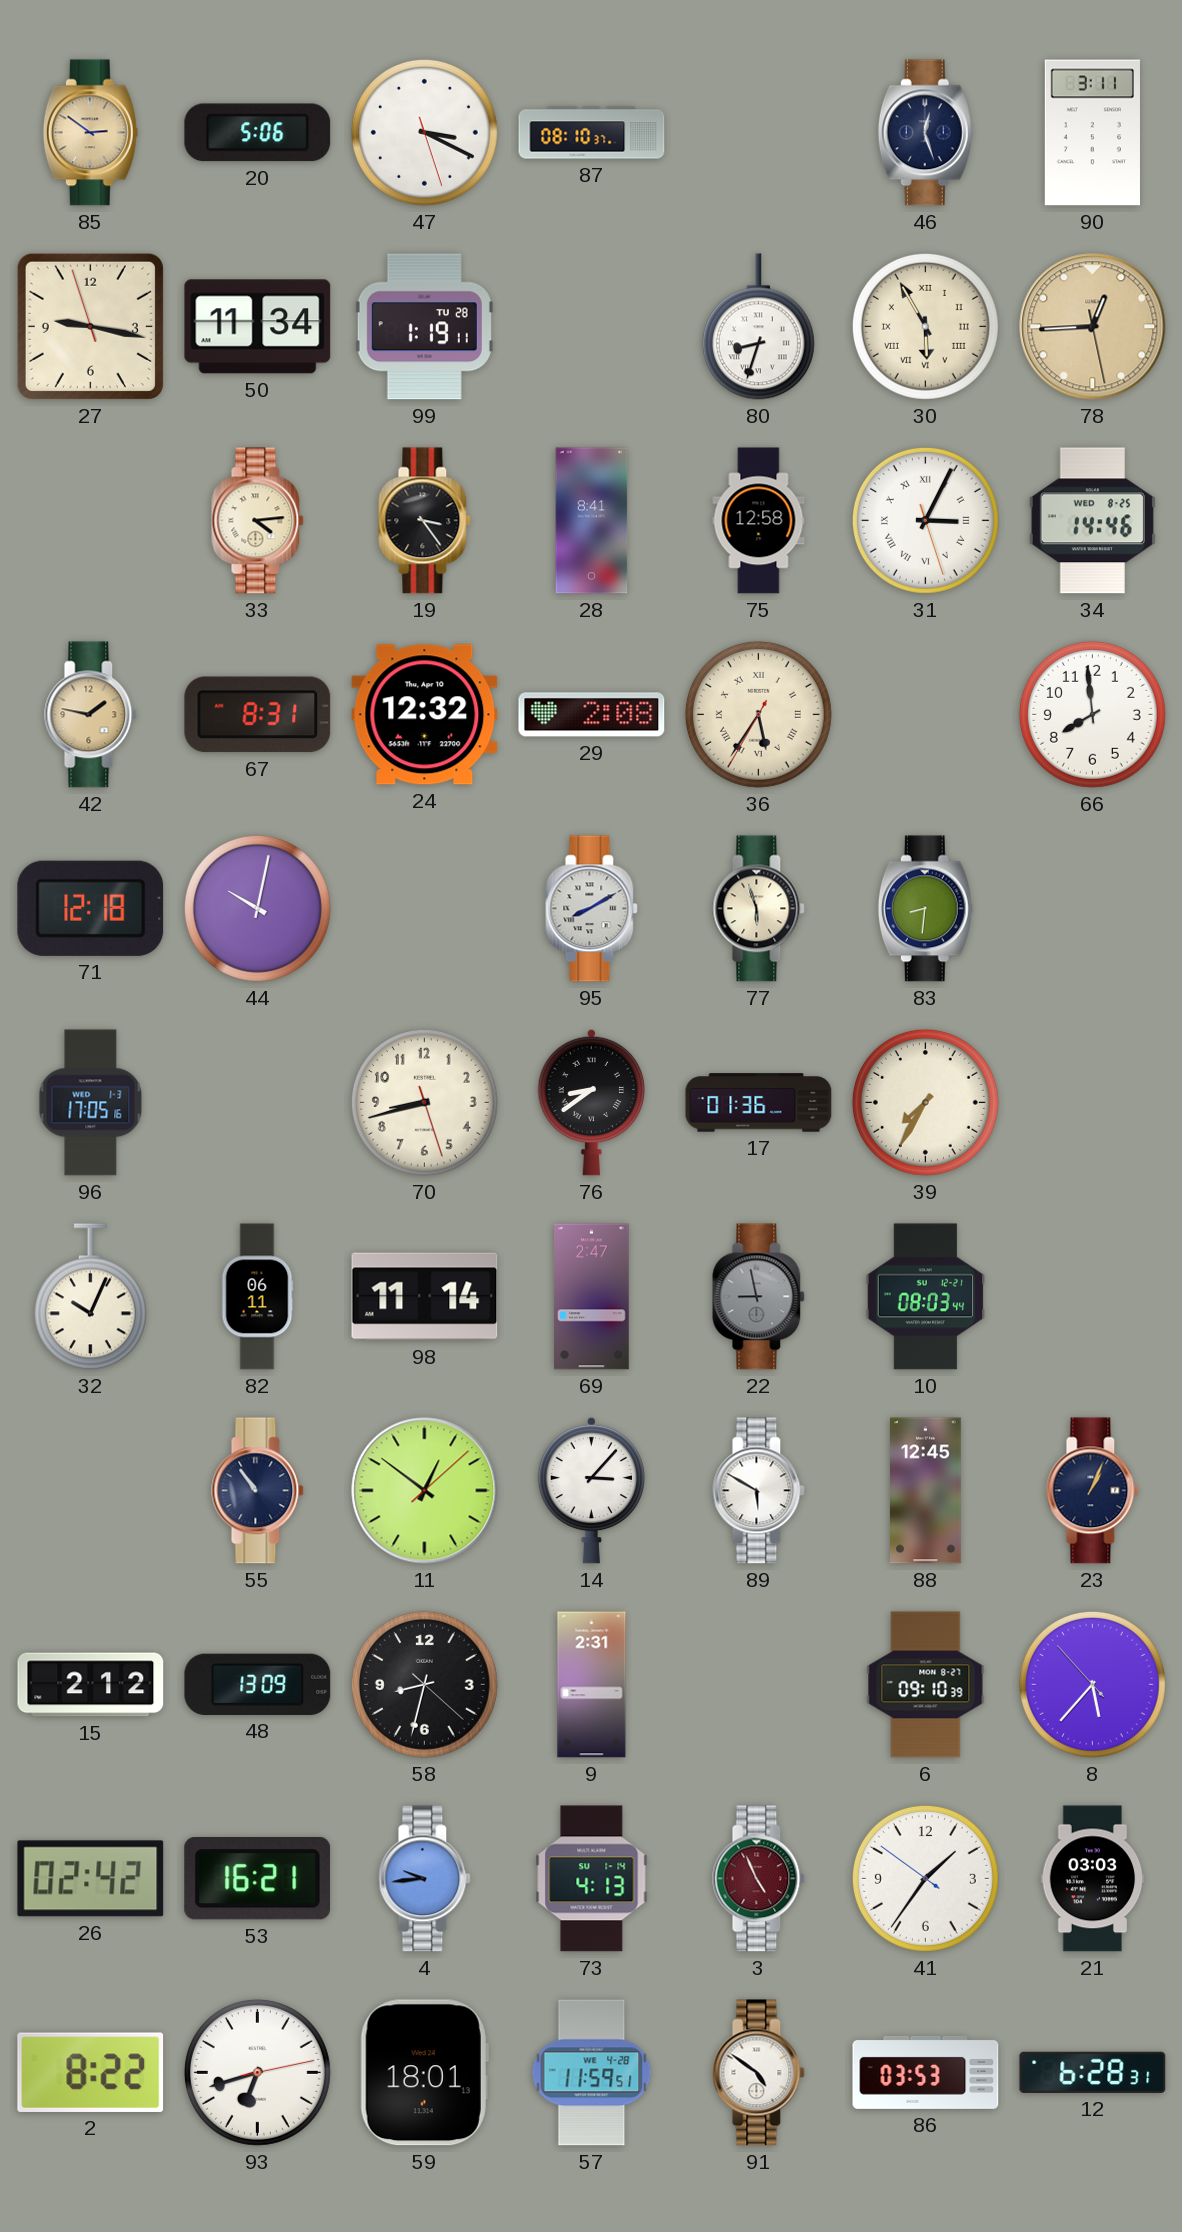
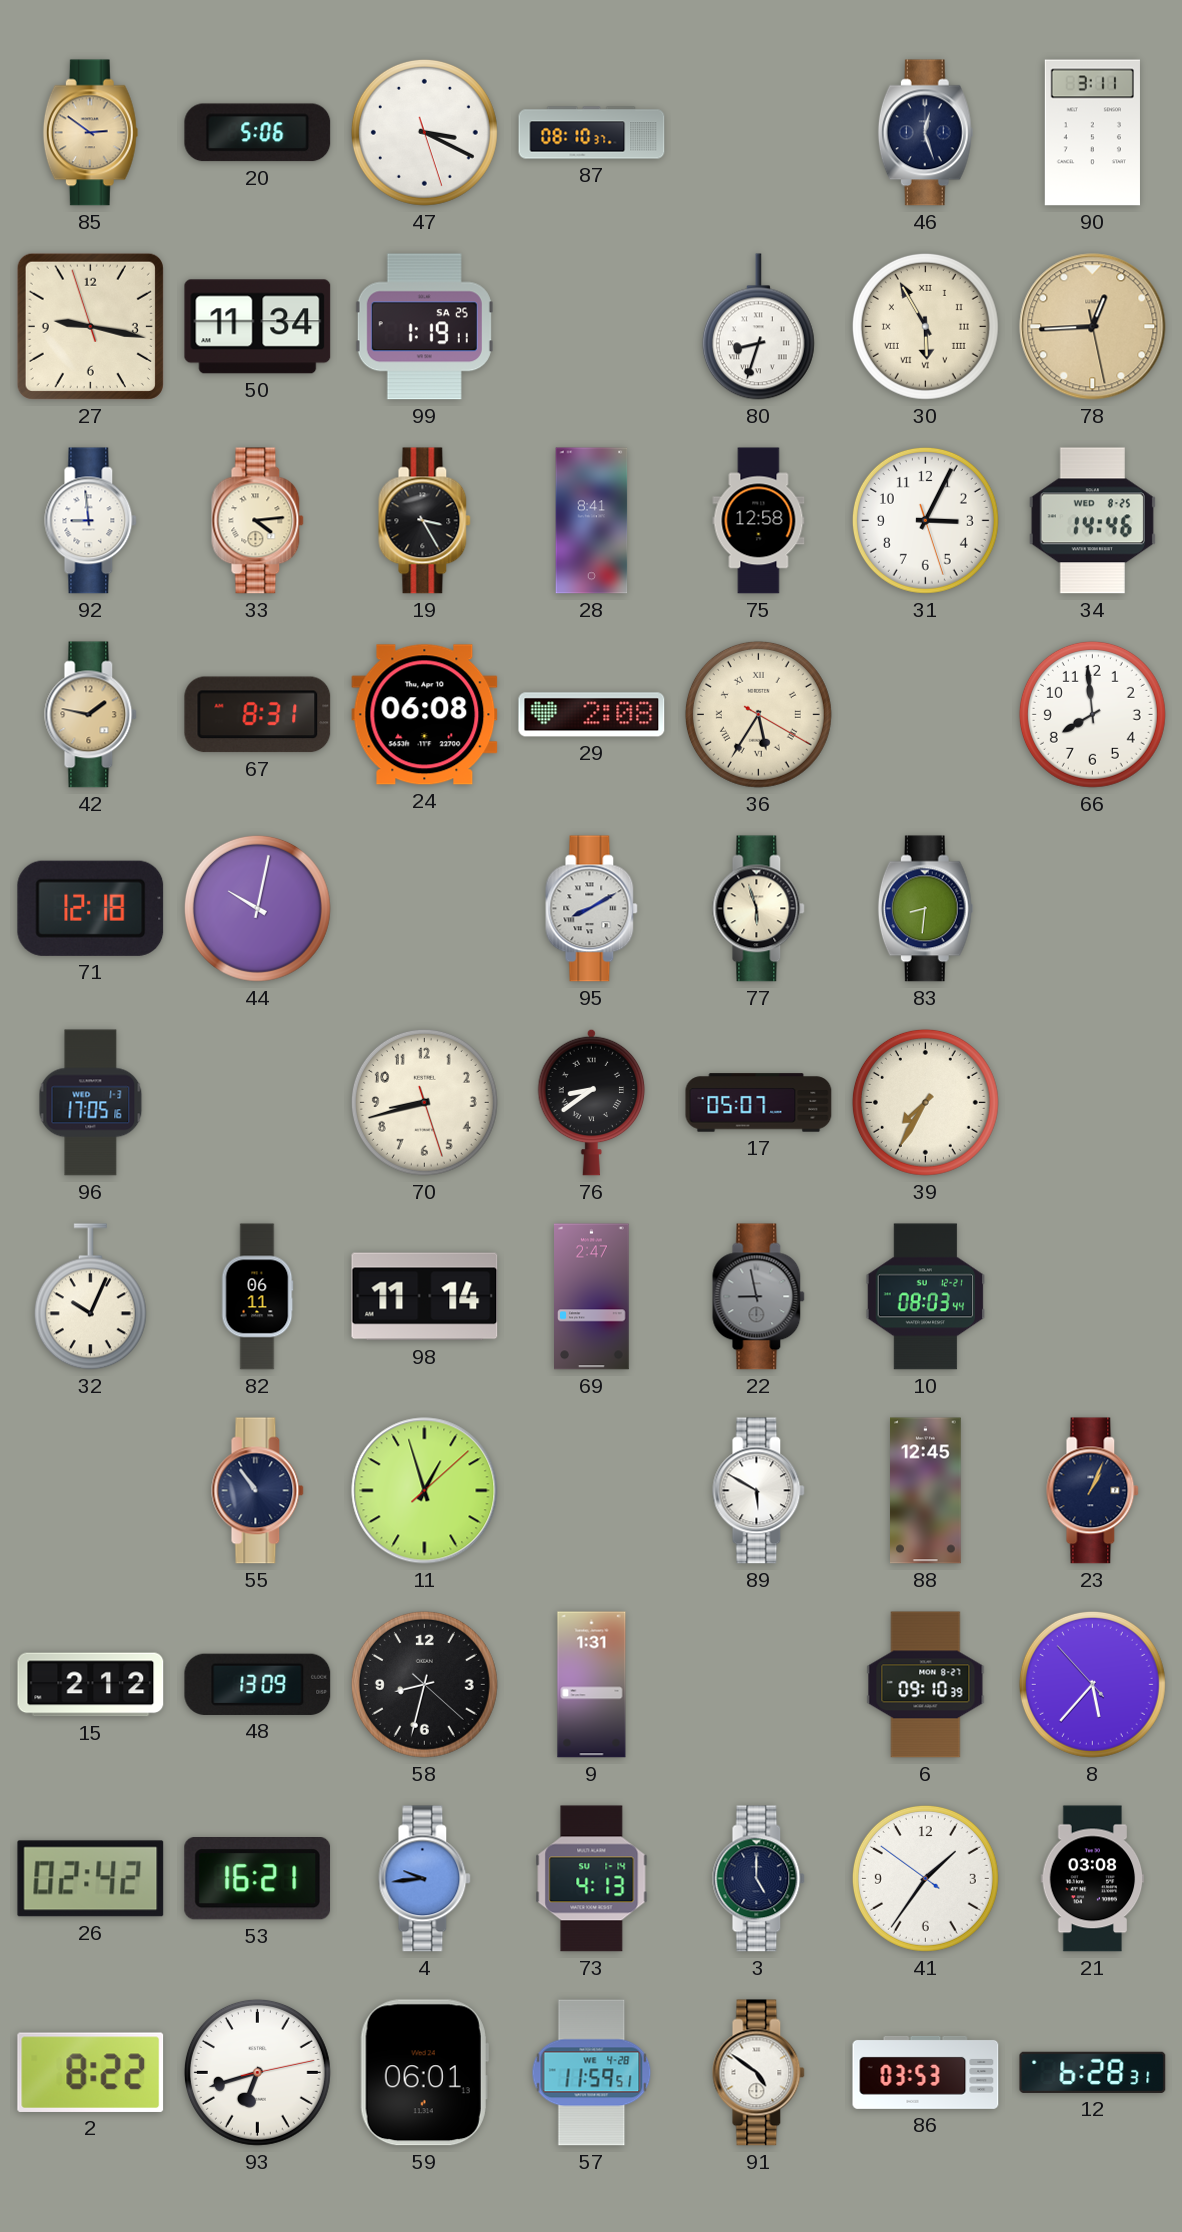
99 date: TU 28 -> SA 25
92: none -> 8:59
19: 3:24 -> 3:25
31 numerals: Roman -> Arabic
24: 12:32 -> 06:08
36: 5:35:35 -> 5:35:20
17: 01:36 -> 05:07
11: 12:51 -> 12:57
14: 3:07 -> none
9: 2:31 -> 1:31
3: 4:56 -> 5:00
3 dial: burgundy -> navy
21: 03:03 -> 03:08
59: 18:01 -> 06:01
